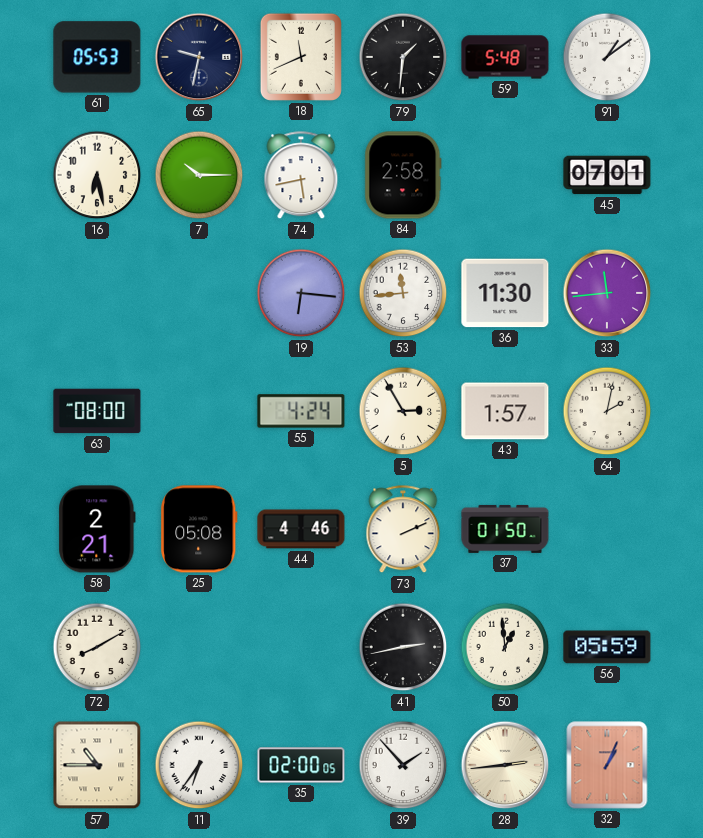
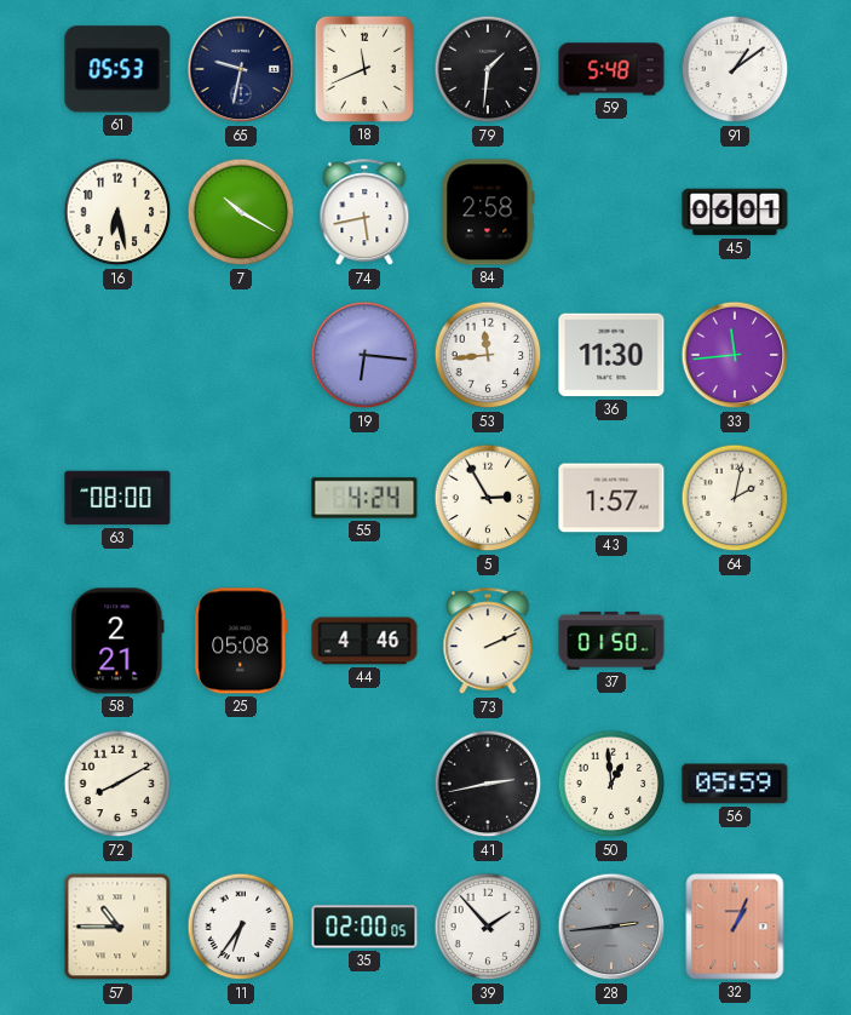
7: 10:15 -> 10:20
45: 07:01 -> 06:01
28 dial: cream -> grey
